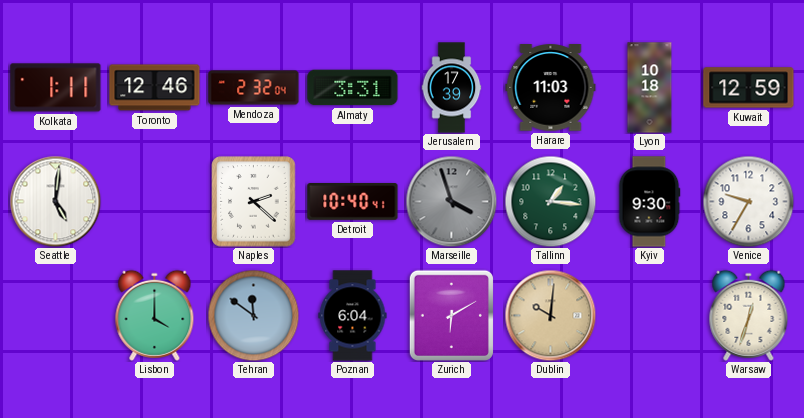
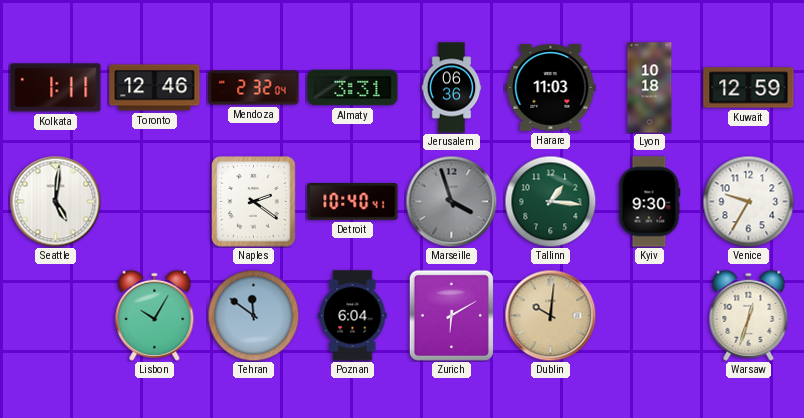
Jerusalem: 17:39 -> 06:36
Naples: 2:22 -> 2:21
Lisbon: 4:00 -> 10:05
